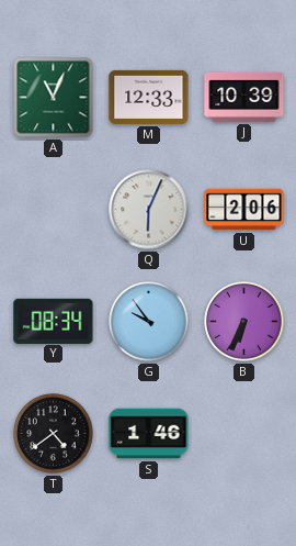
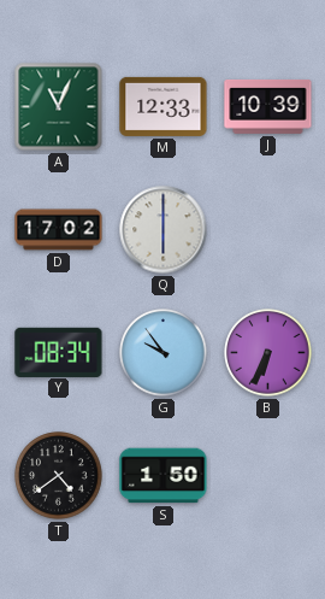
D: none -> 17:02
Q: 6:04 -> 6:00
U: 2:06 -> none
S: 1:46 -> 1:50
